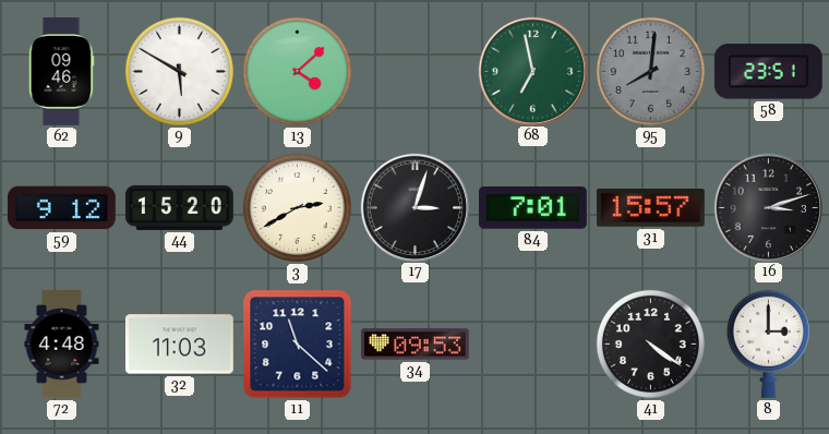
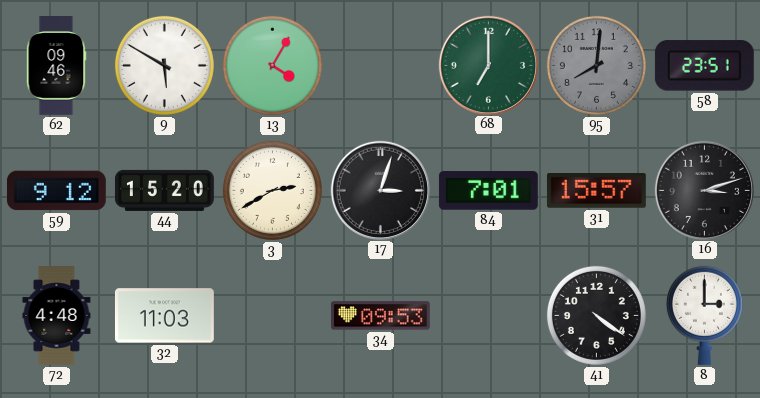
13: 4:08 -> 4:05
68: 6:58 -> 7:00
11: 11:22 -> none
